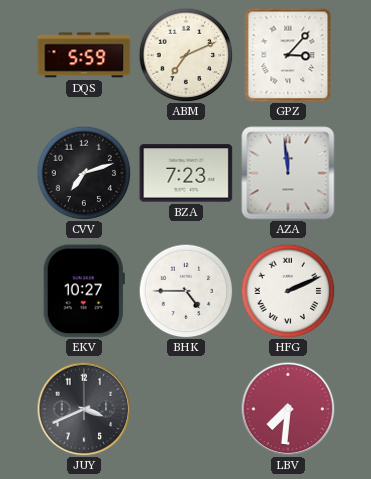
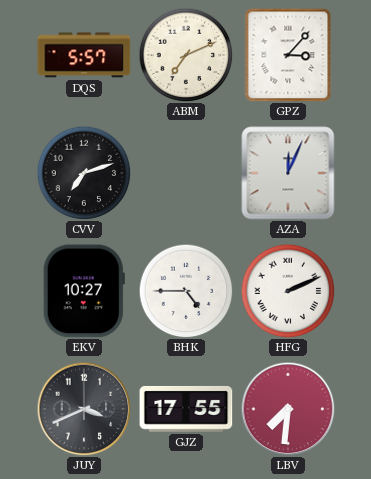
DQS: 5:59 -> 5:57
BZA: 7:23 -> none
AZA: 11:59 -> 12:04
GJZ: none -> 17:55
